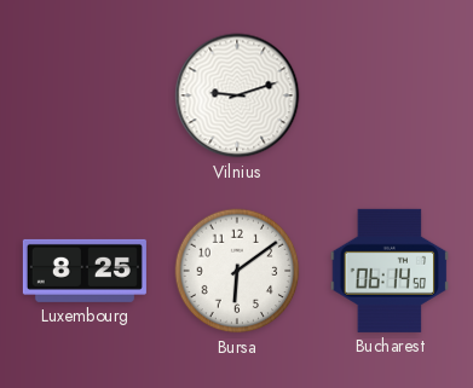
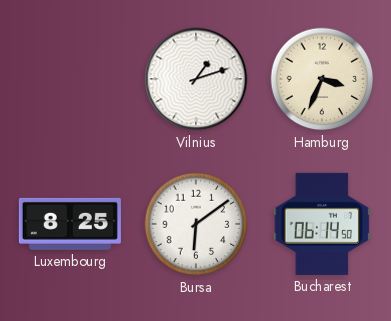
Vilnius: 9:12 -> 1:12
Hamburg: none -> 3:34
